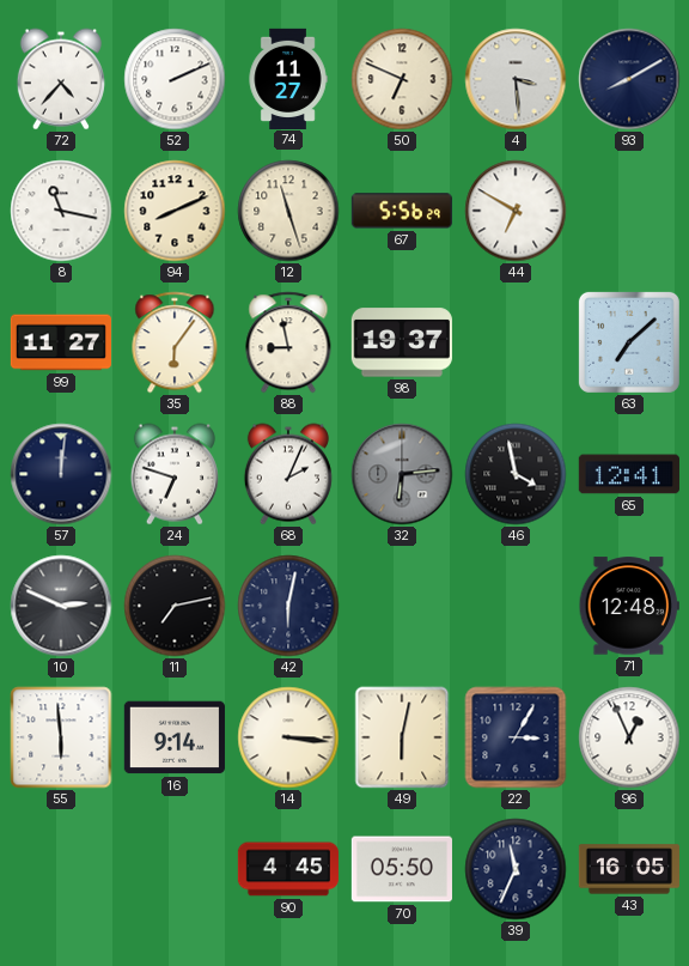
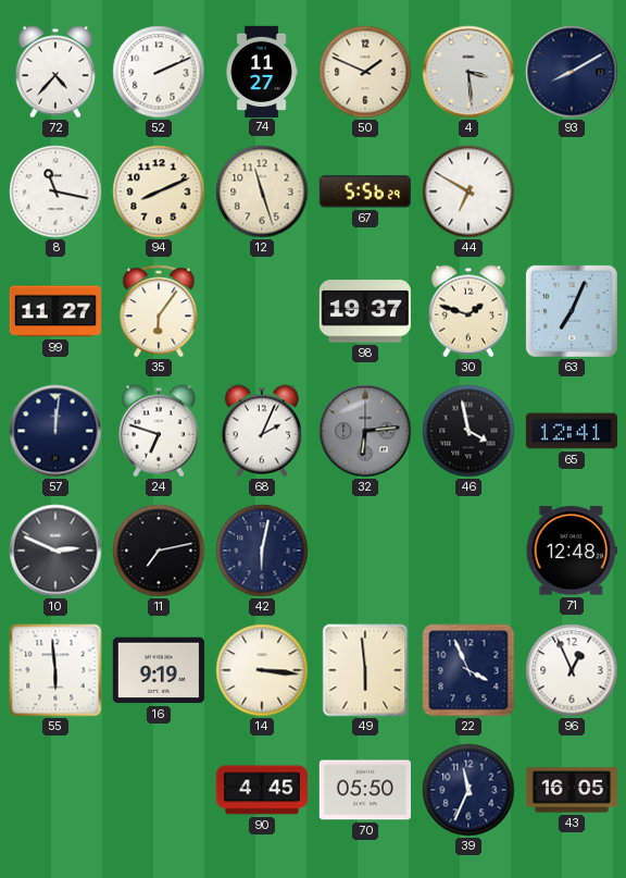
50: 6:49 -> 1:49
88: 8:58 -> none
30: none -> 1:48
63: 7:08 -> 7:04
16: 9:14 -> 9:19
49: 6:02 -> 5:59
22: 3:05 -> 3:56
